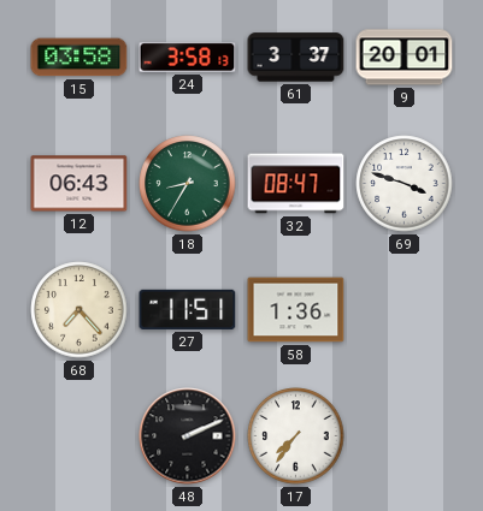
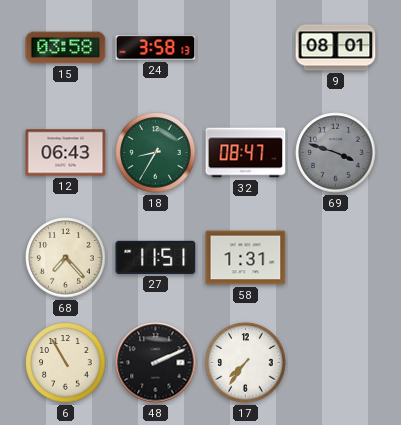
61: 3:37 -> none
9: 20:01 -> 08:01
69 dial: white -> grey
58: 1:36 -> 1:31
6: none -> 10:55
